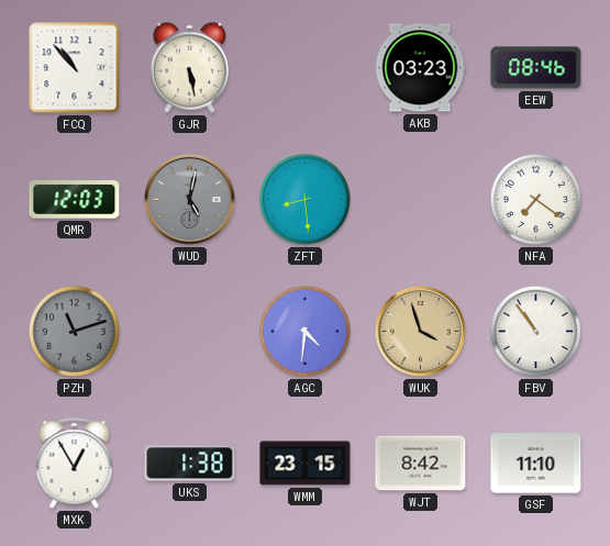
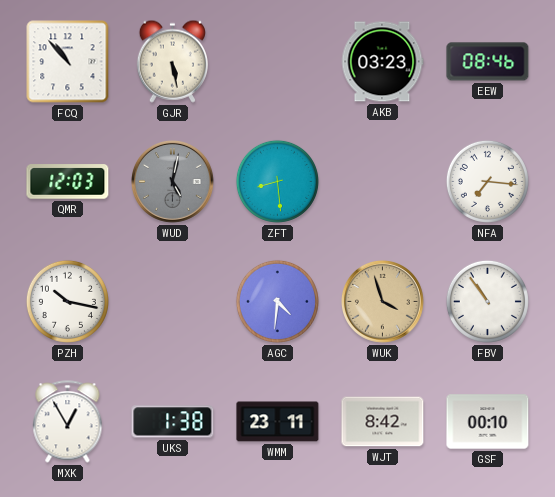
NFA: 7:21 -> 7:16
PZH: 11:12 -> 10:17
PZH dial: grey -> white
WMM: 23:15 -> 23:11
GSF: 11:10 -> 00:10
